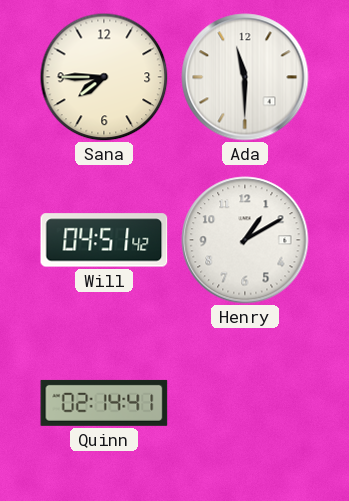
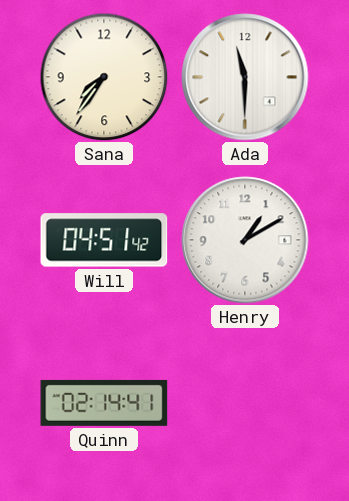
Sana: 7:45 -> 7:36
